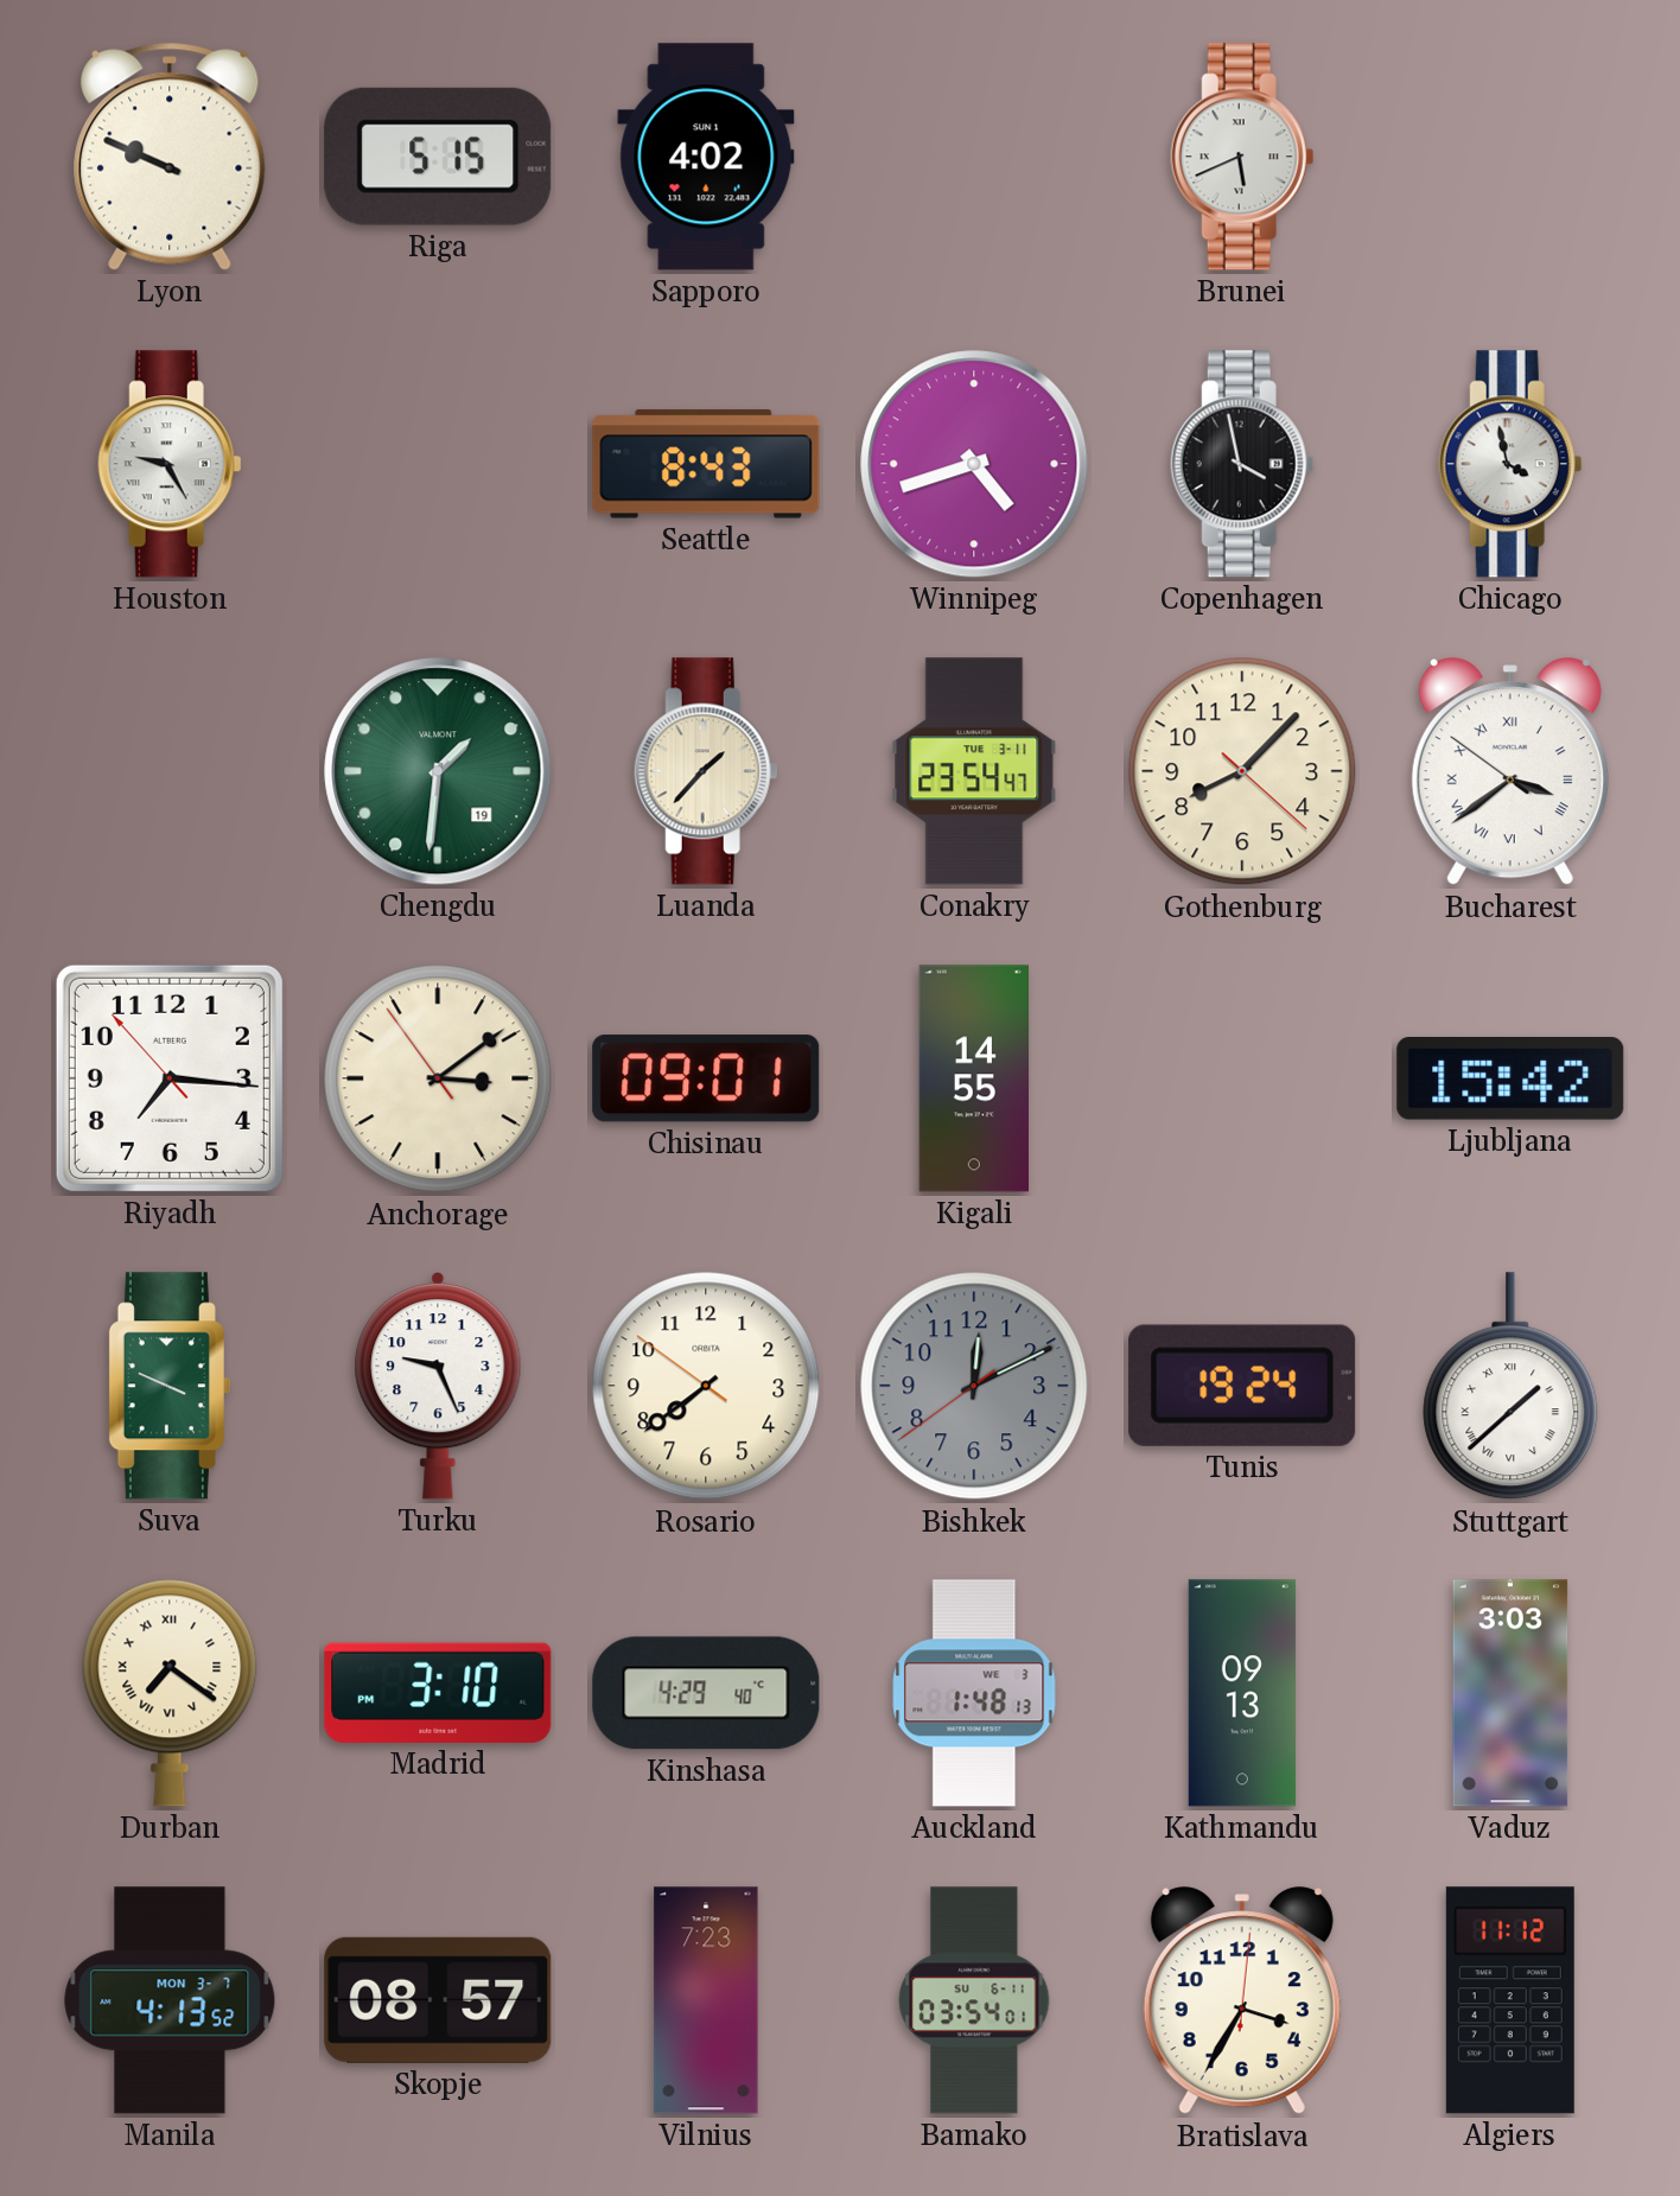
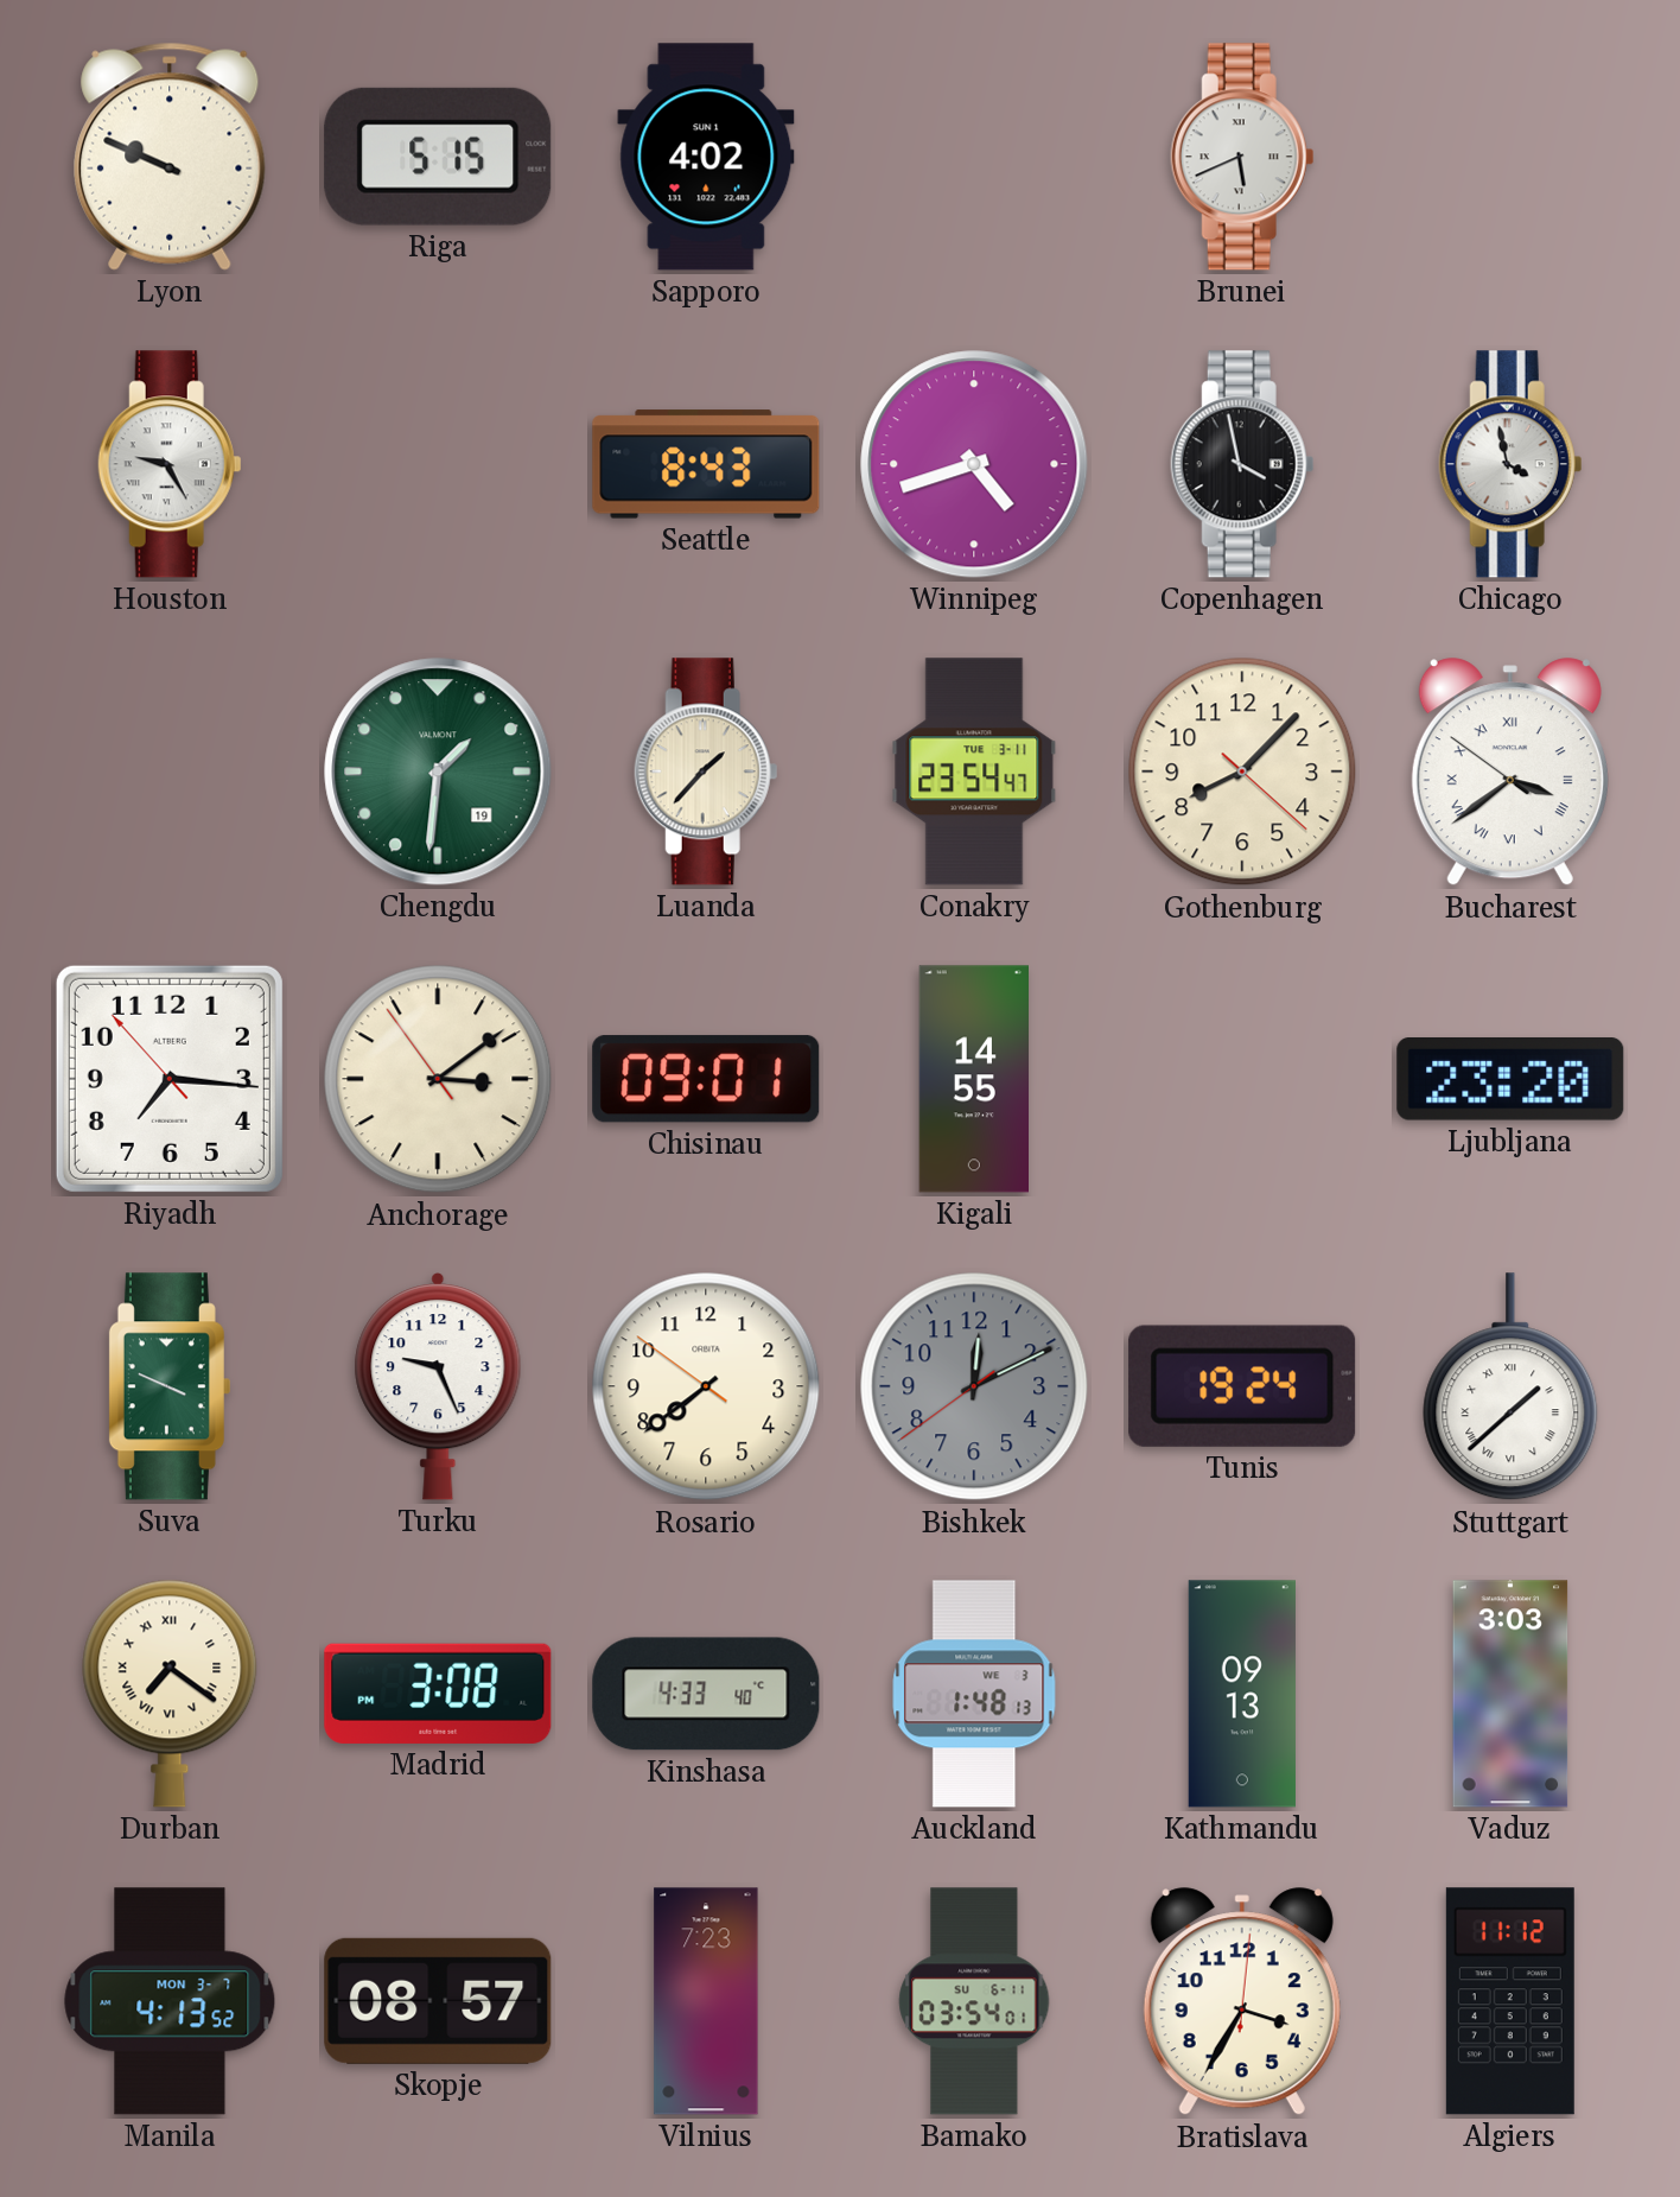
Ljubljana: 15:42 -> 23:20
Madrid: 3:10 -> 3:08
Kinshasa: 4:29 -> 4:33
